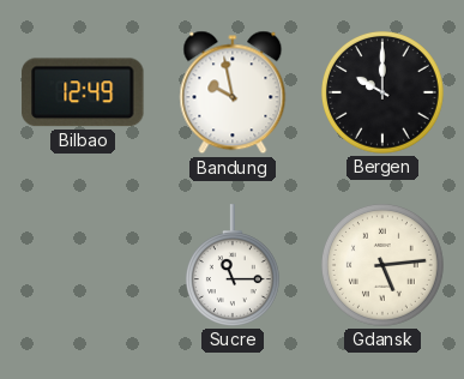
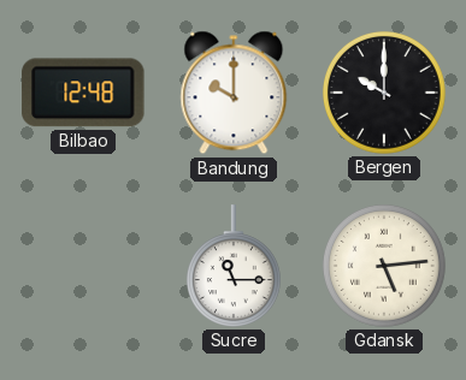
Bilbao: 12:49 -> 12:48
Bandung: 9:58 -> 10:00
